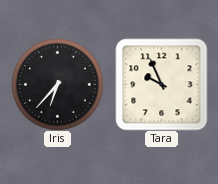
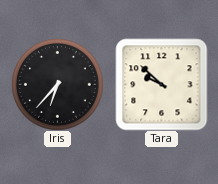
Tara: 9:56 -> 9:52
